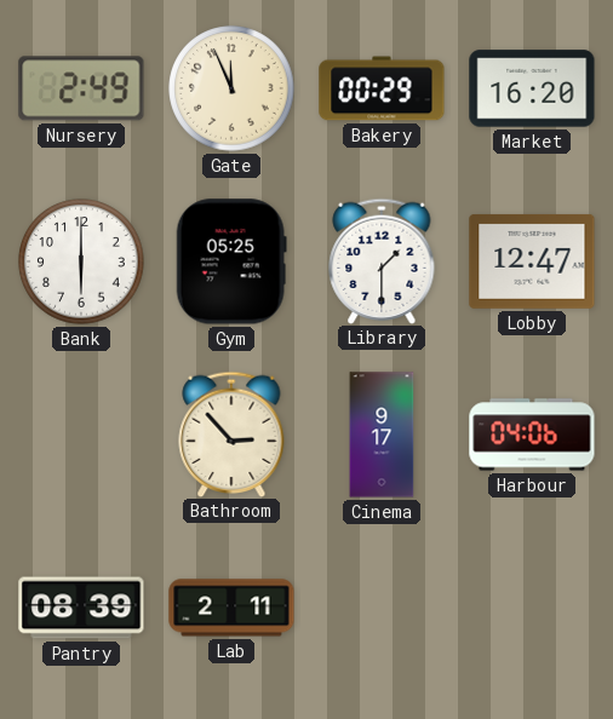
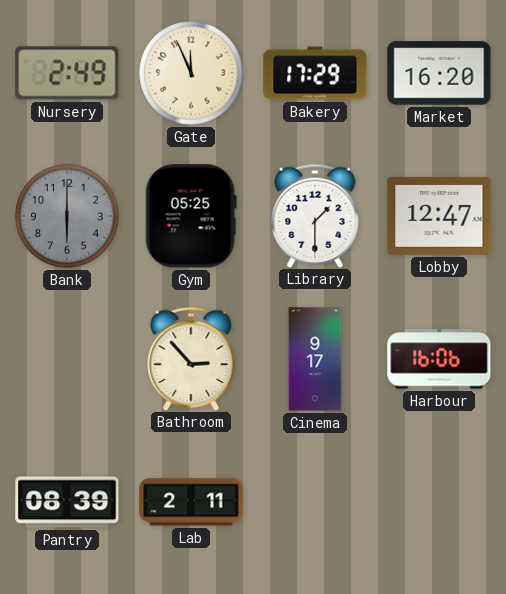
Bakery: 00:29 -> 17:29
Bank dial: white -> grey
Harbour: 04:06 -> 16:06
